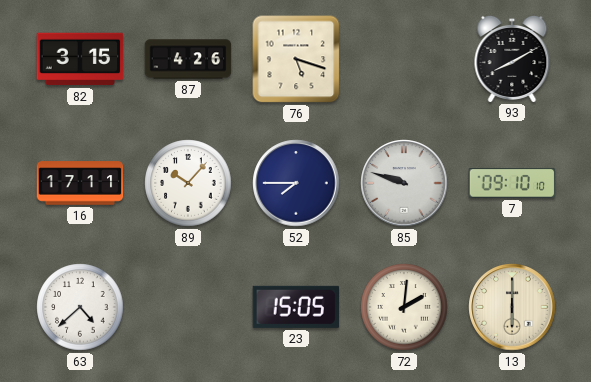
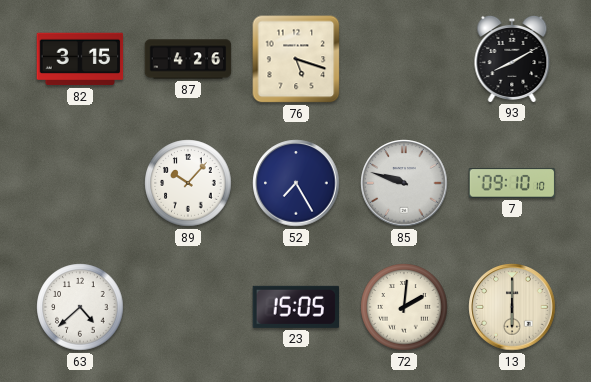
16: 17:11 -> none
52: 7:45 -> 7:25
